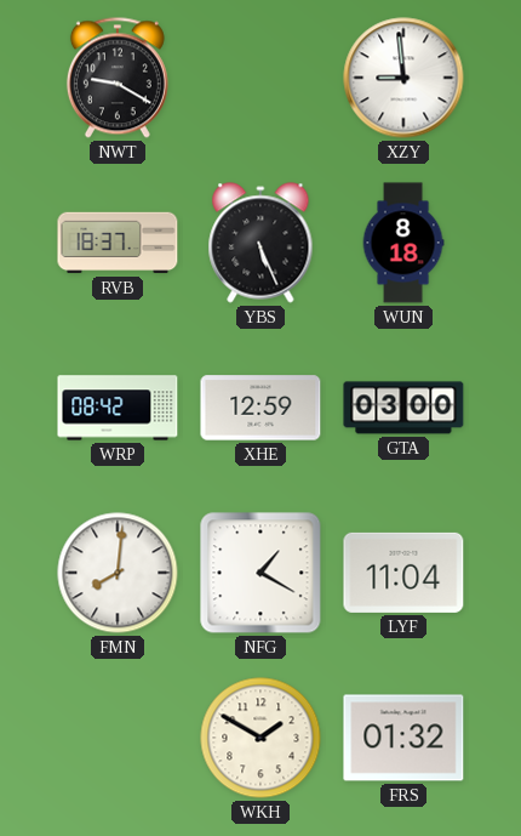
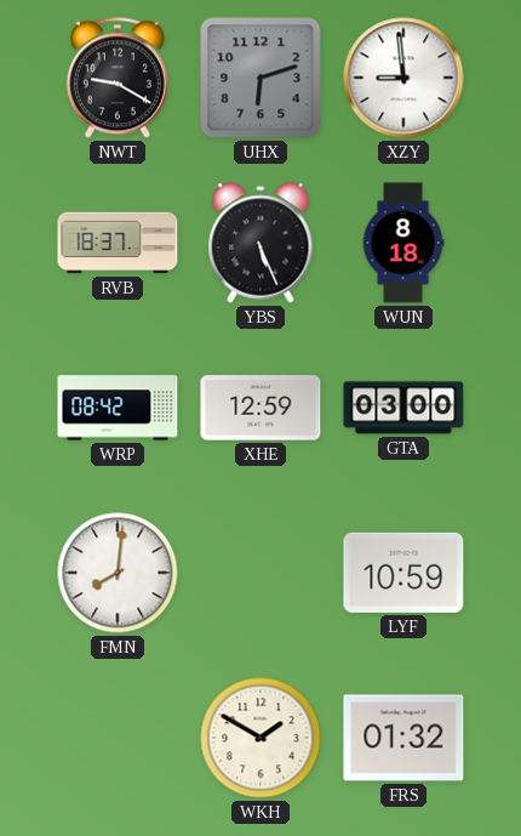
UHX: none -> 6:12
NFG: 1:20 -> none
LYF: 11:04 -> 10:59
